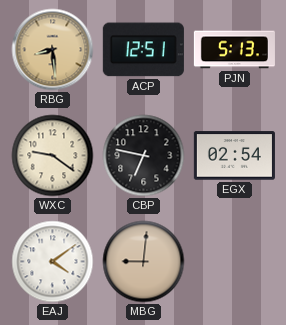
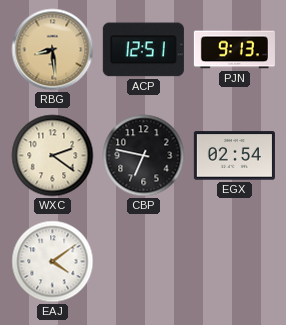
PJN: 5:13 -> 9:13
WXC: 9:21 -> 2:21
MBG: 9:01 -> none
